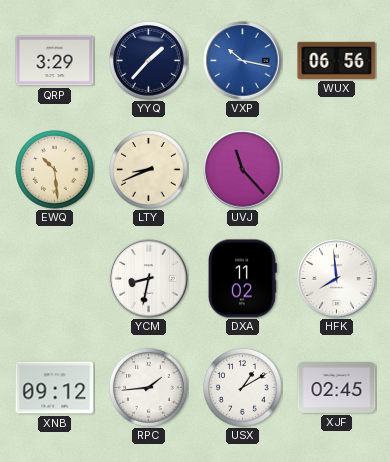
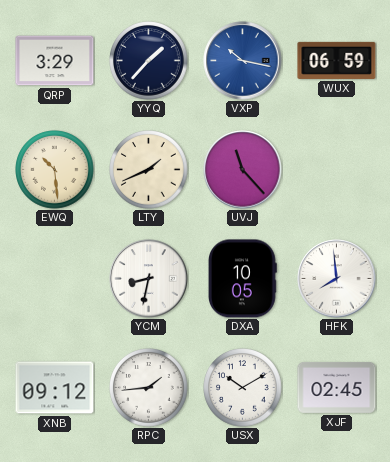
WUX: 06:56 -> 06:59
LTY: 8:41 -> 1:41
DXA: 11:02 -> 10:05
USX: 1:10 -> 10:10
